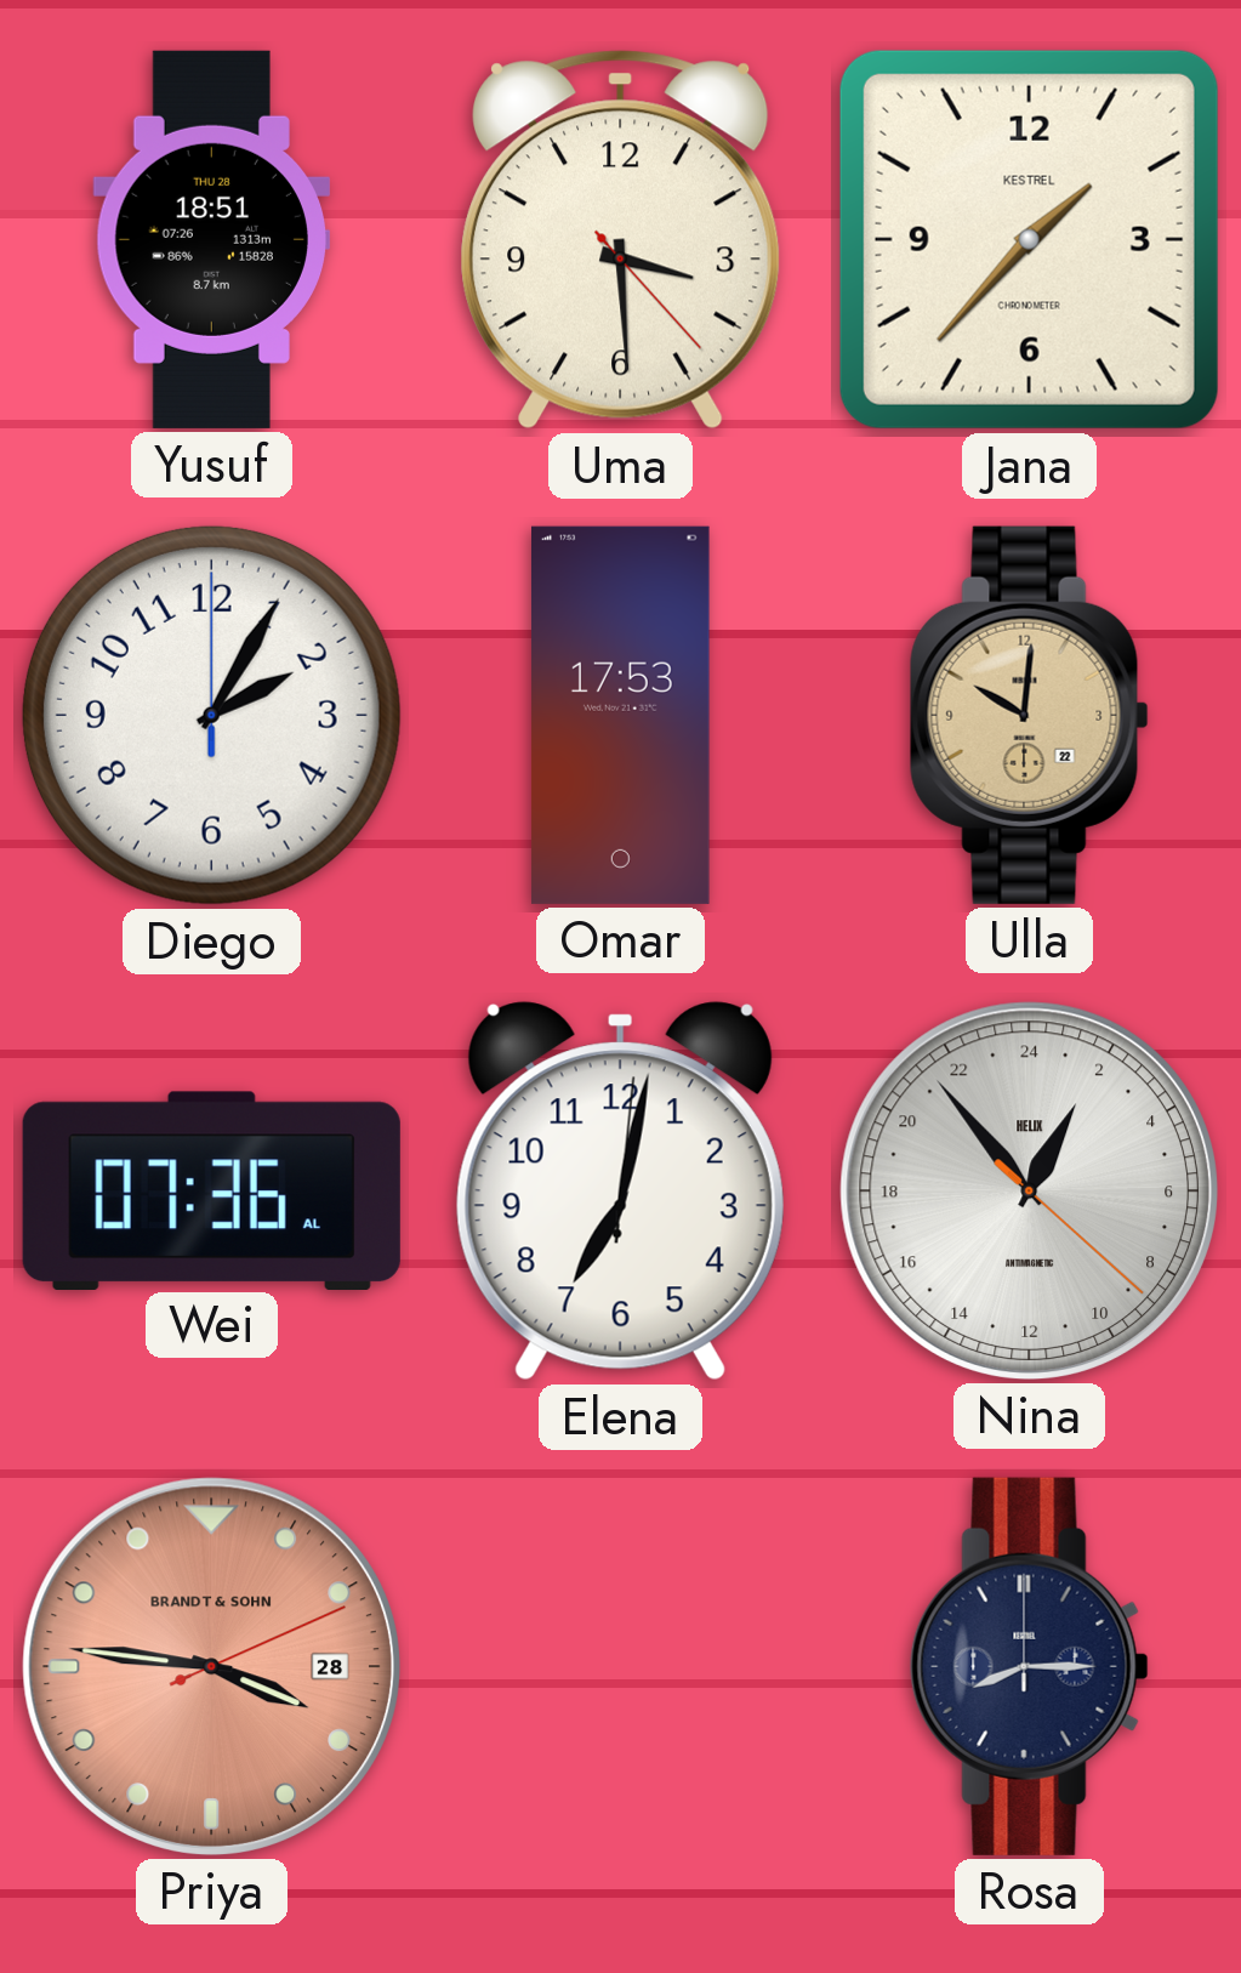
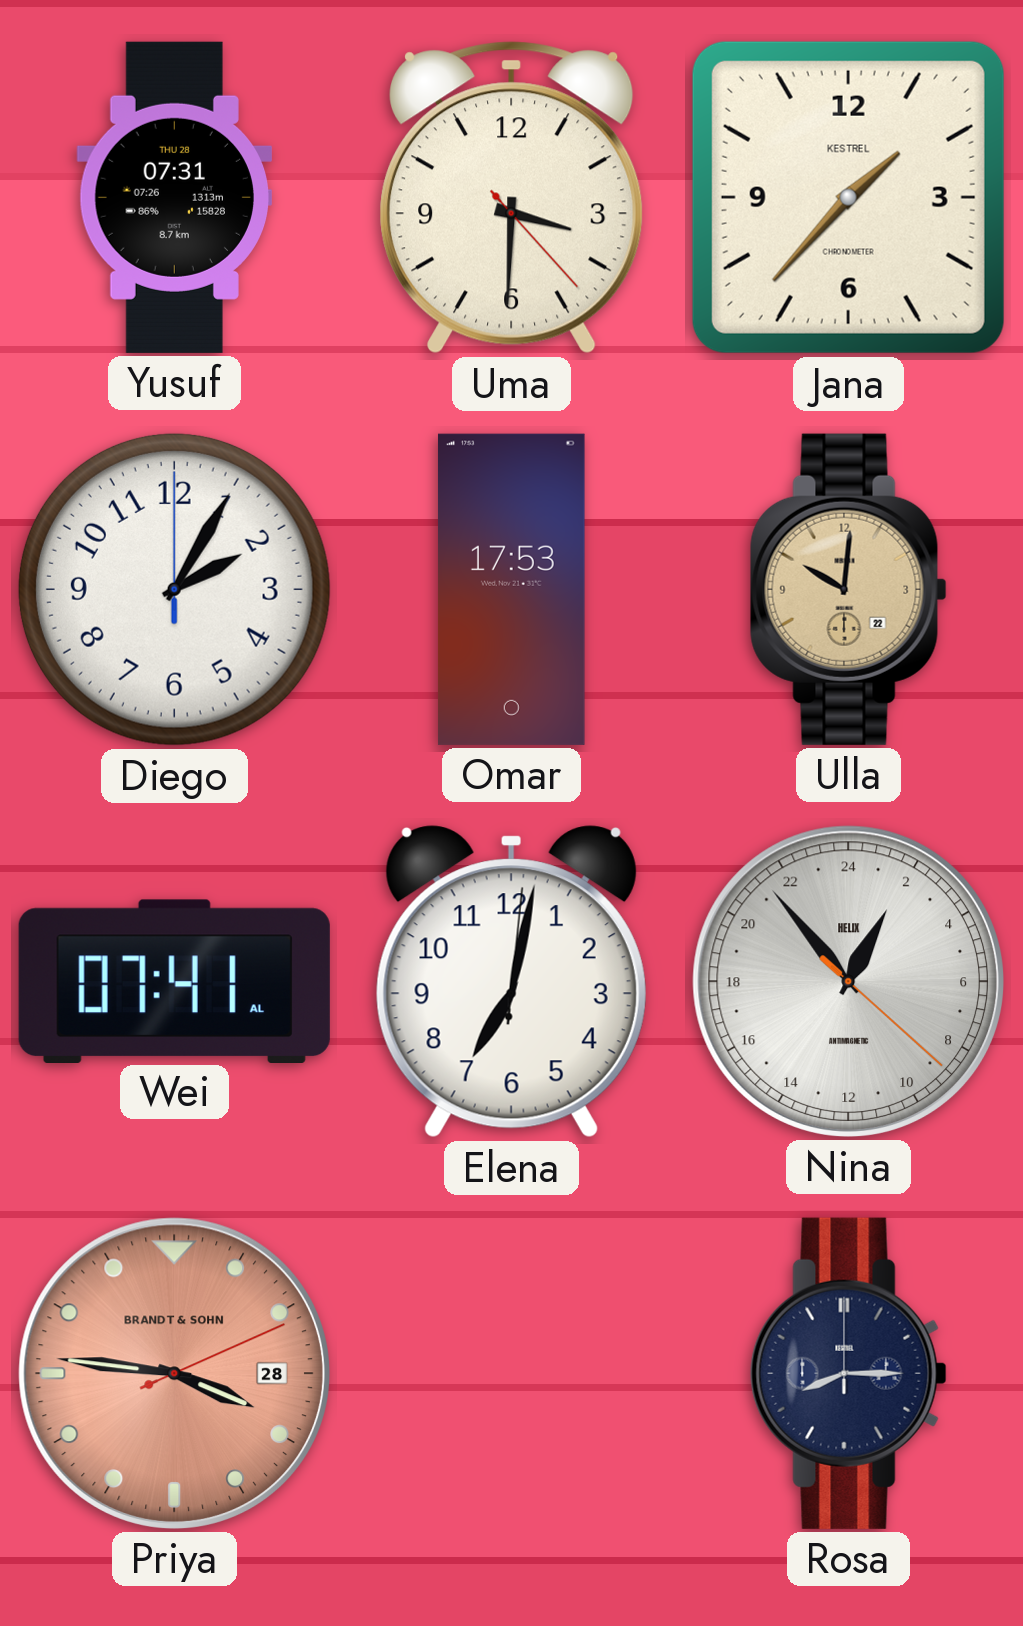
Yusuf: 18:51 -> 07:31
Uma: 3:29 -> 3:30
Wei: 07:36 -> 07:41
